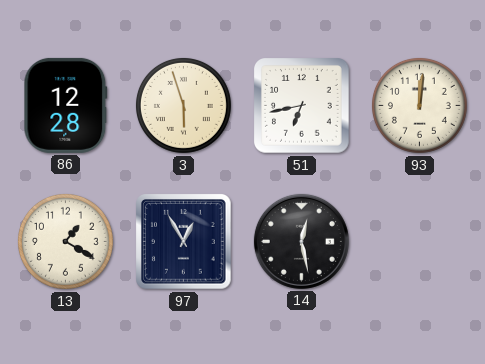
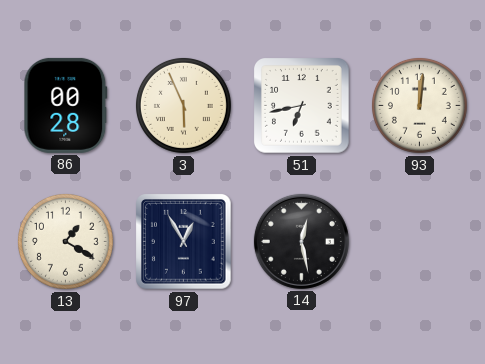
86: 12:28 -> 00:28
3: 5:57 -> 5:56
